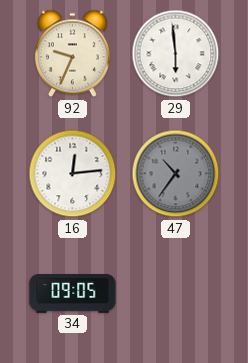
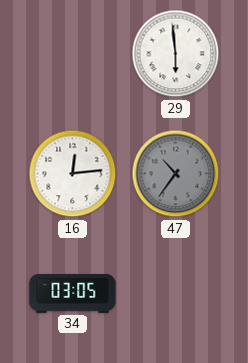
92: 9:34 -> none
34: 09:05 -> 03:05
